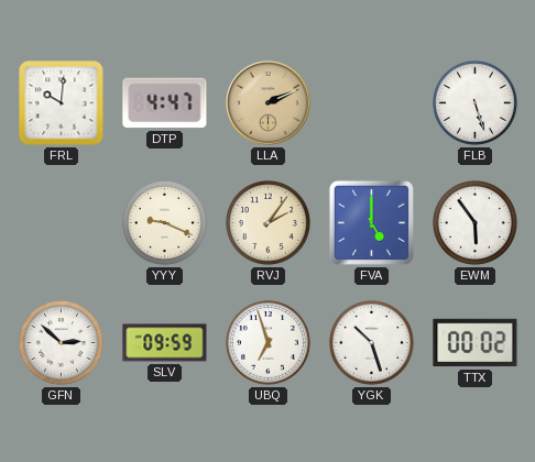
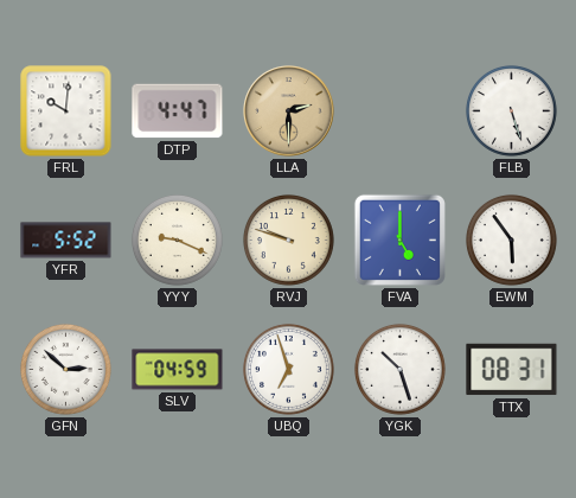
LLA: 2:11 -> 2:30
YFR: none -> 5:52
RVJ: 2:06 -> 9:48
SLV: 09:59 -> 04:59
TTX: 00:02 -> 08:31
